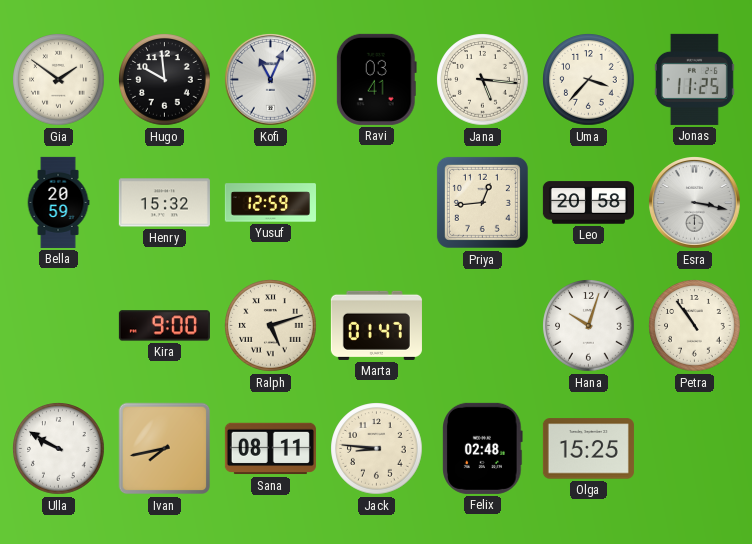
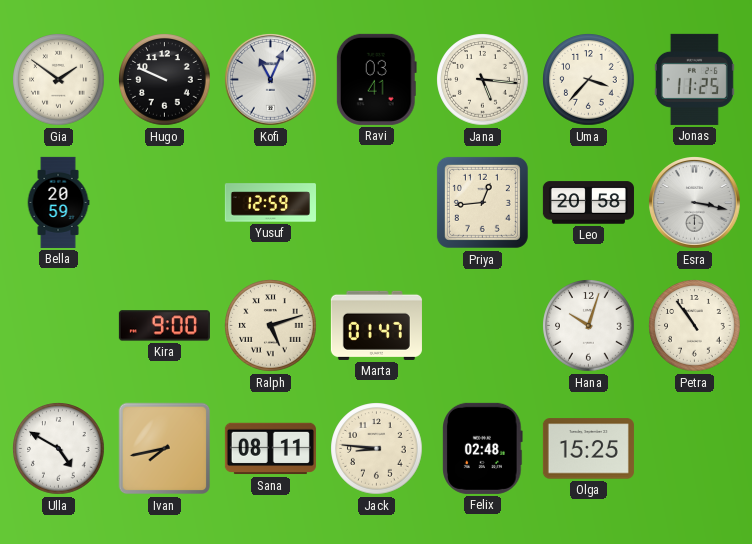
Hugo: 9:59 -> 9:49
Henry: 15:32 -> none
Ulla: 9:50 -> 4:50
